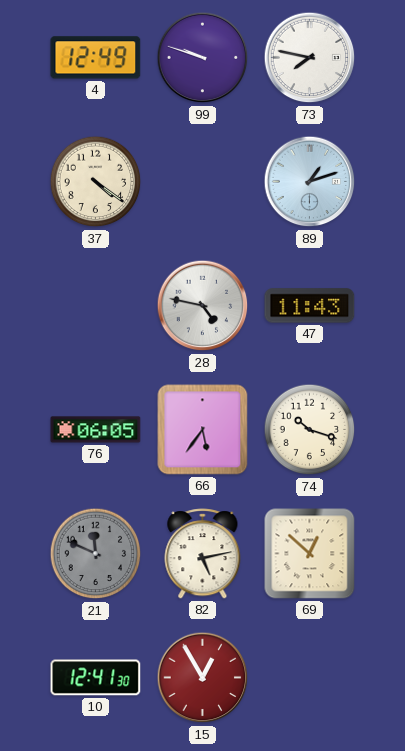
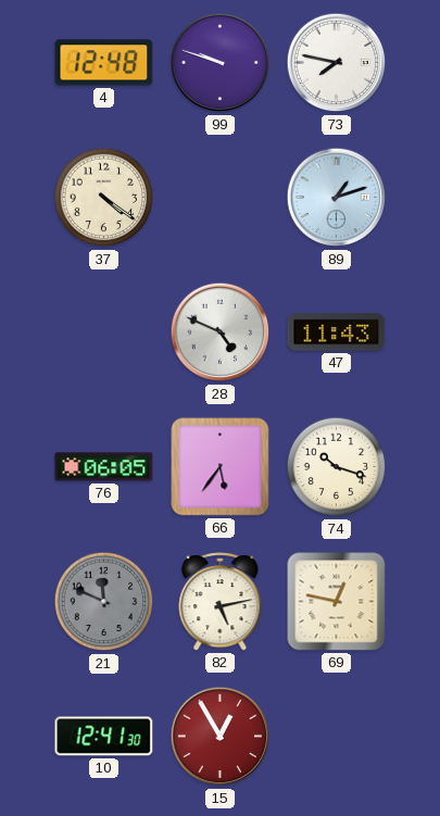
4: 12:49 -> 12:48
28: 4:47 -> 4:49
69: 12:52 -> 12:47
